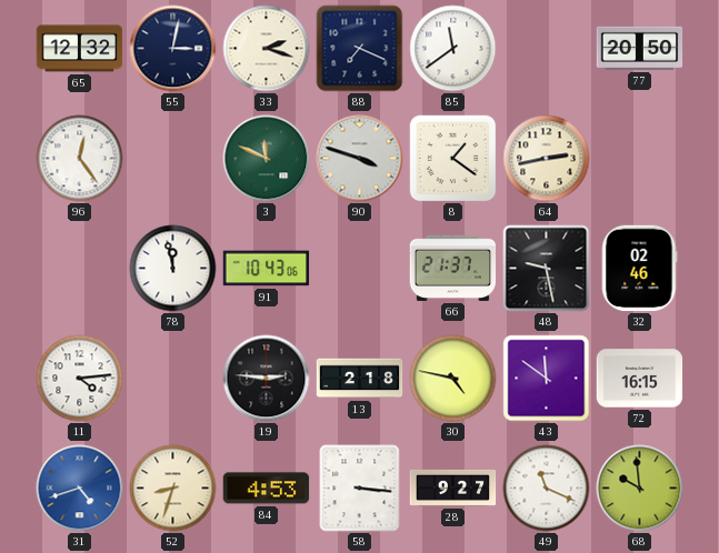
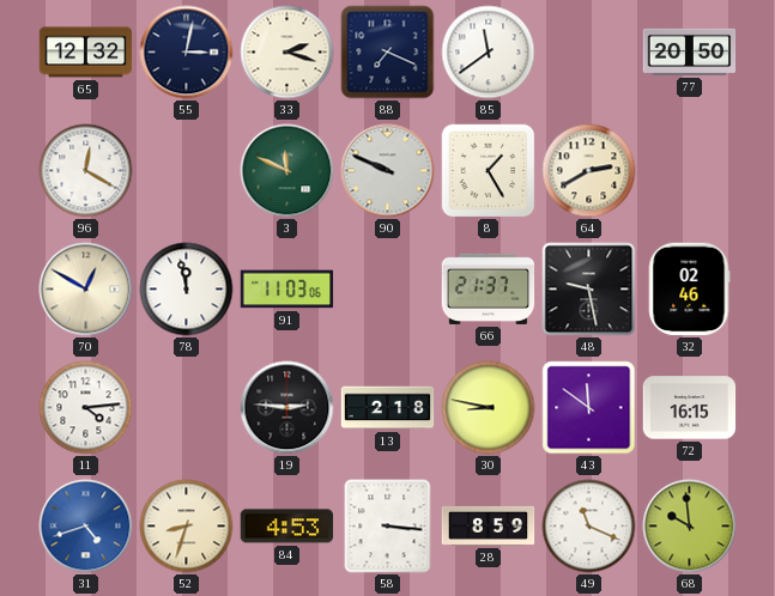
96: 12:24 -> 12:20
90: 3:48 -> 9:49
8: 1:21 -> 1:25
64: 2:43 -> 2:40
70: none -> 12:50
91: 10:43 -> 11:03
30: 4:47 -> 8:47
28: 9:27 -> 8:59
